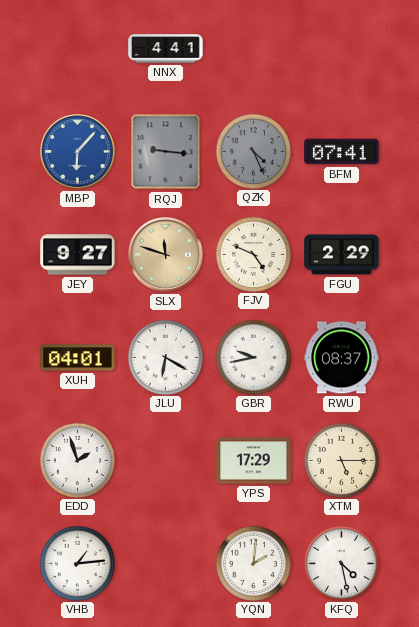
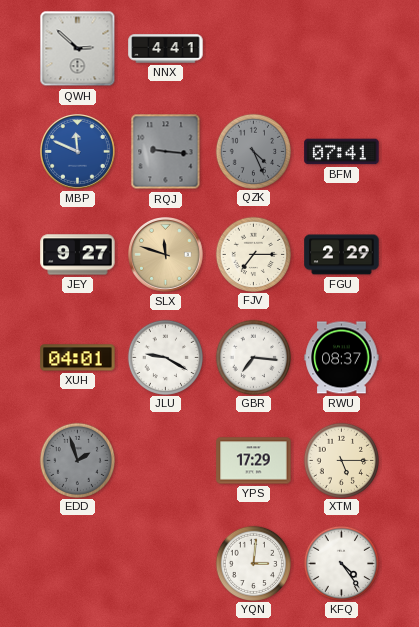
QWH: none -> 2:52
MBP: 6:07 -> 11:49
FJV: 4:49 -> 7:15
JLU: 6:20 -> 9:20
GBR: 9:43 -> 7:16
EDD dial: white -> grey
VHB: 1:14 -> none
YQN: 2:01 -> 3:01
KFQ: 4:28 -> 4:24
